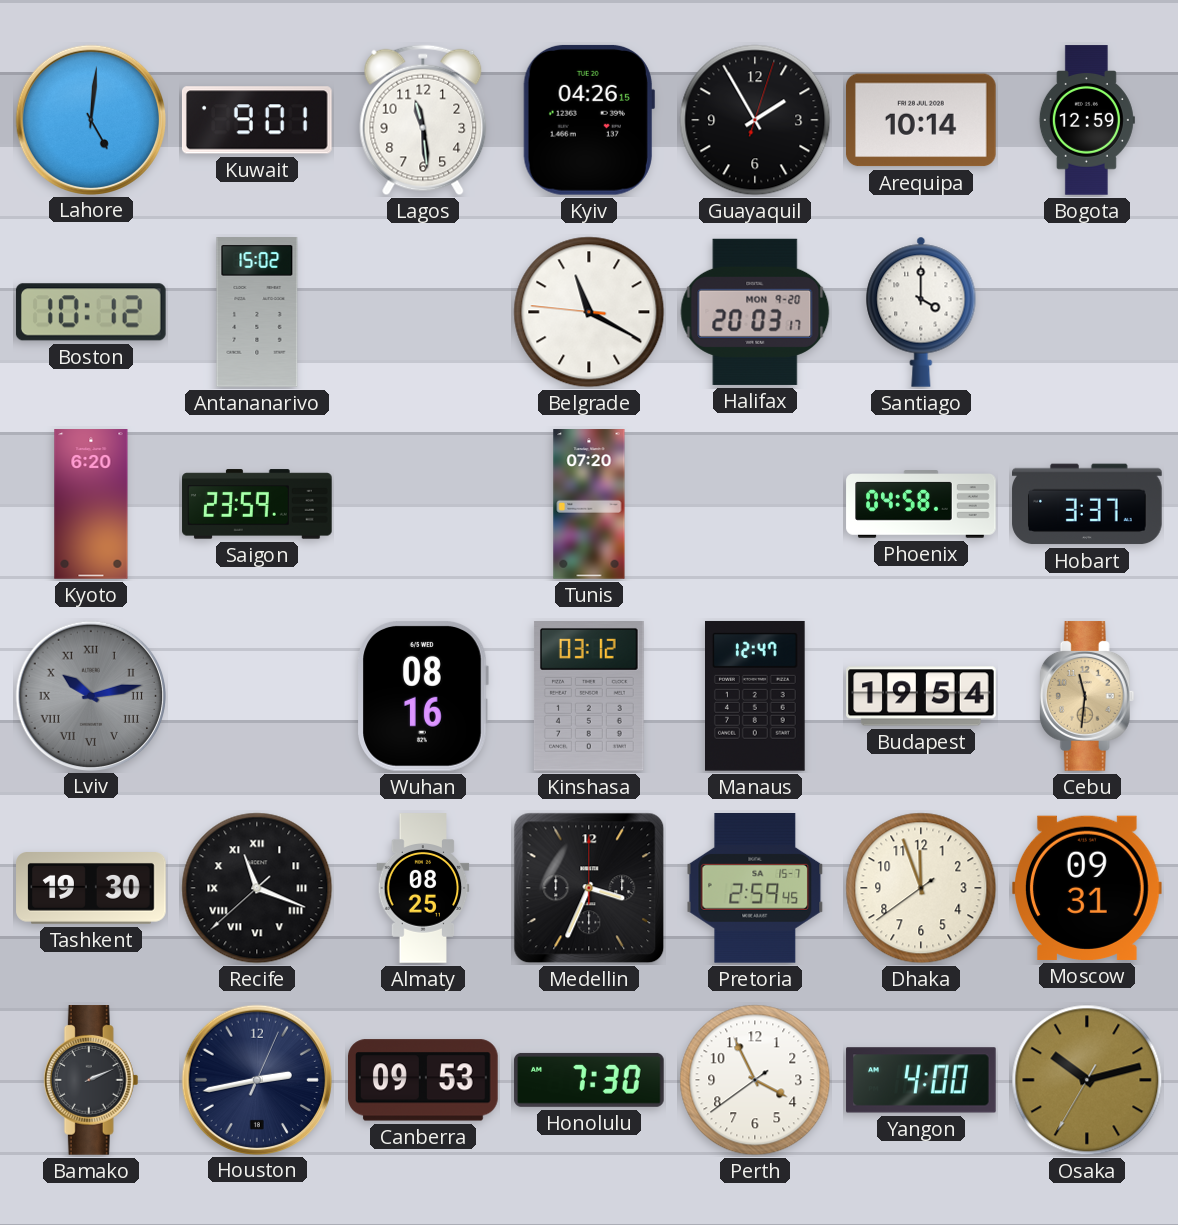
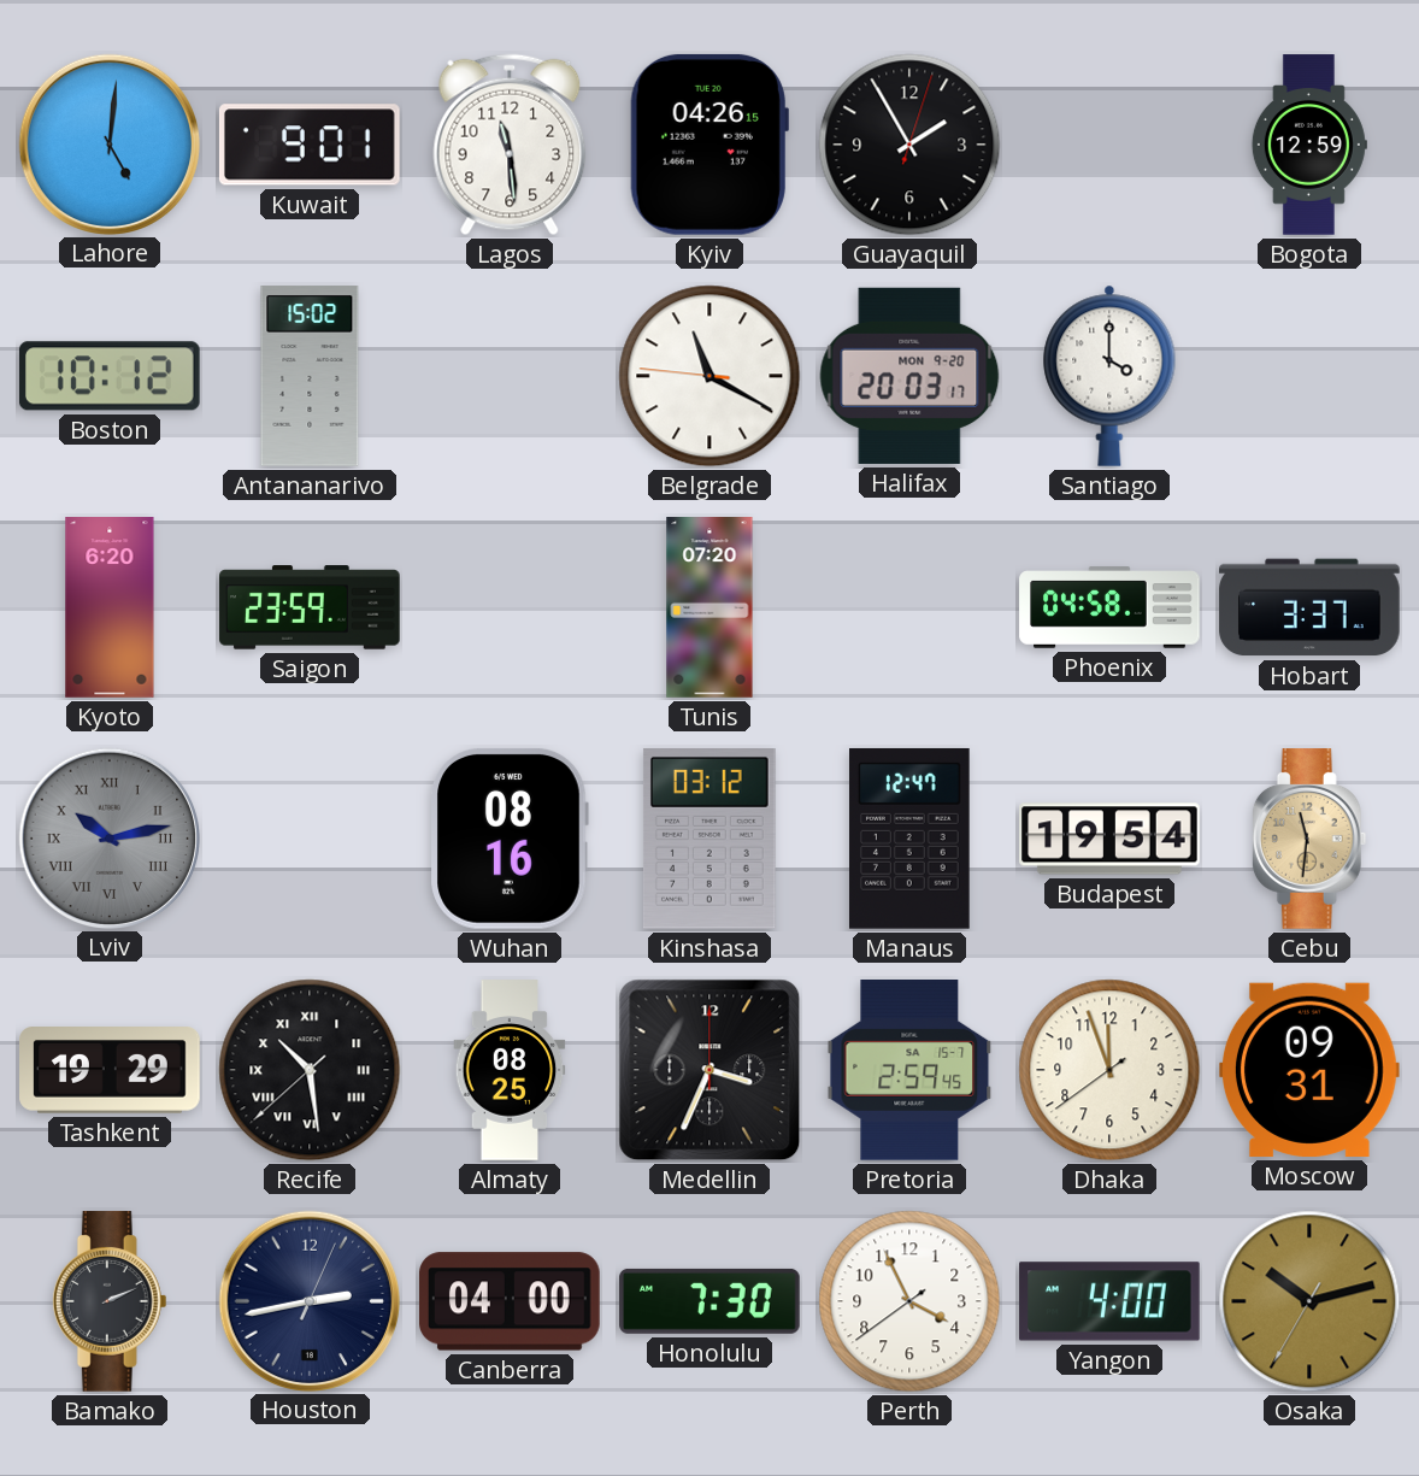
Arequipa: 10:14 -> none
Tashkent: 19:30 -> 19:29
Recife: 11:18 -> 10:28
Canberra: 09:53 -> 04:00
